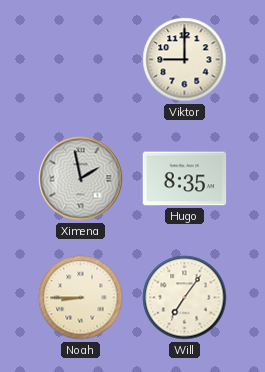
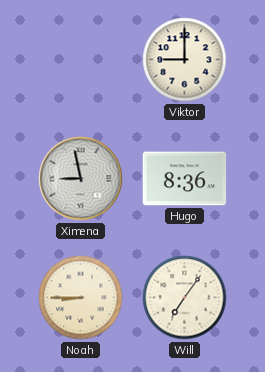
Ximena: 1:58 -> 8:58
Hugo: 8:35 -> 8:36
